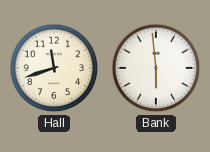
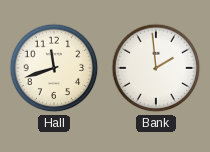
Bank: 5:59 -> 1:59
